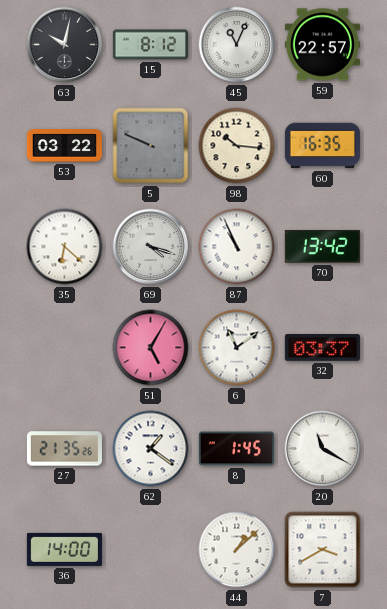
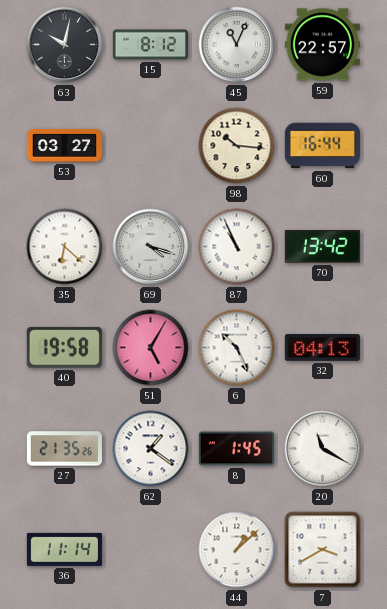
53: 03:22 -> 03:27
5: 9:49 -> none
60: 16:35 -> 16:44
40: none -> 19:58
6: 11:09 -> 10:26
32: 03:37 -> 04:13
36: 14:00 -> 11:14
